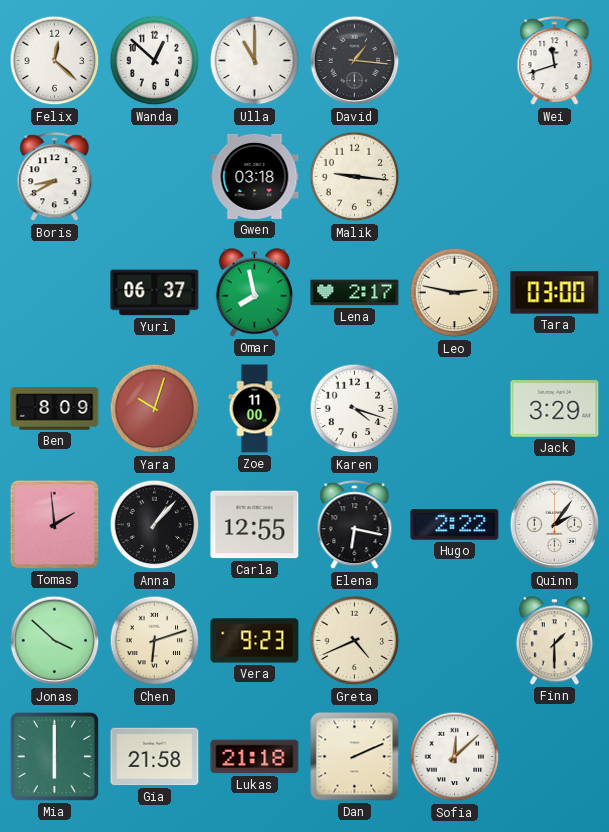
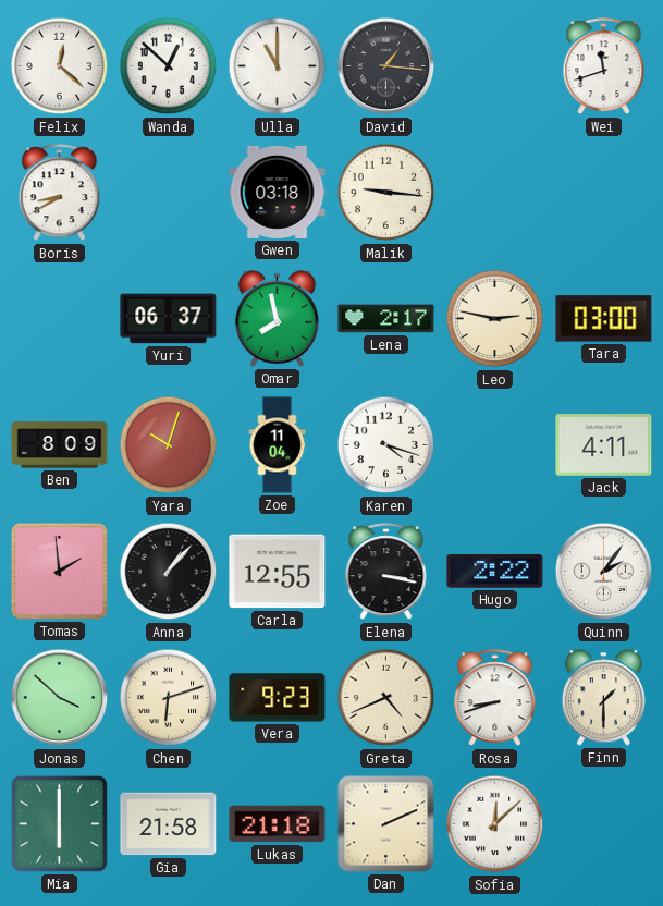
Zoe: 11:00 -> 11:04
Jack: 3:29 -> 4:11
Elena: 6:17 -> 3:17
Rosa: none -> 8:42
